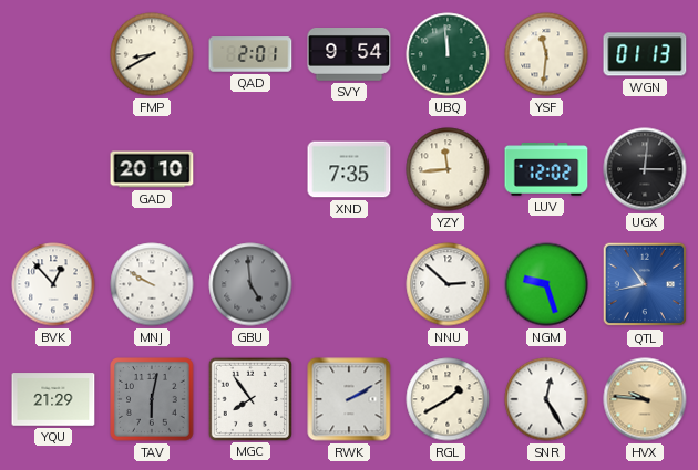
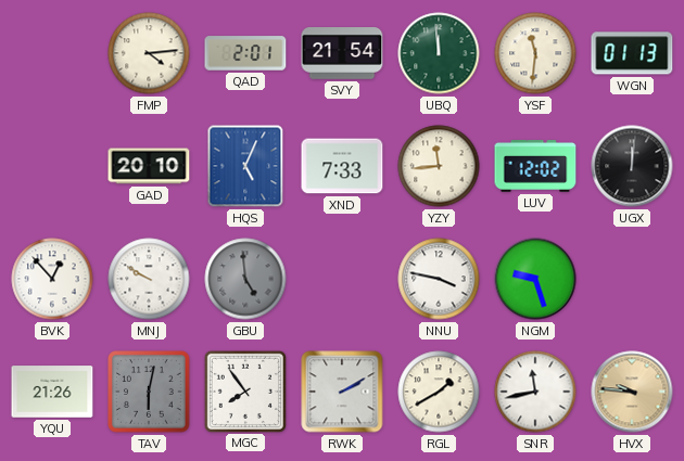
FMP: 8:40 -> 4:14
SVY: 9:54 -> 21:54
HQS: none -> 5:04
XND: 7:35 -> 7:33
UGX: 3:01 -> 12:01
NNU: 2:52 -> 3:47
QTL: 10:43 -> none
YQU: 21:29 -> 21:26
SNR: 12:25 -> 11:43
